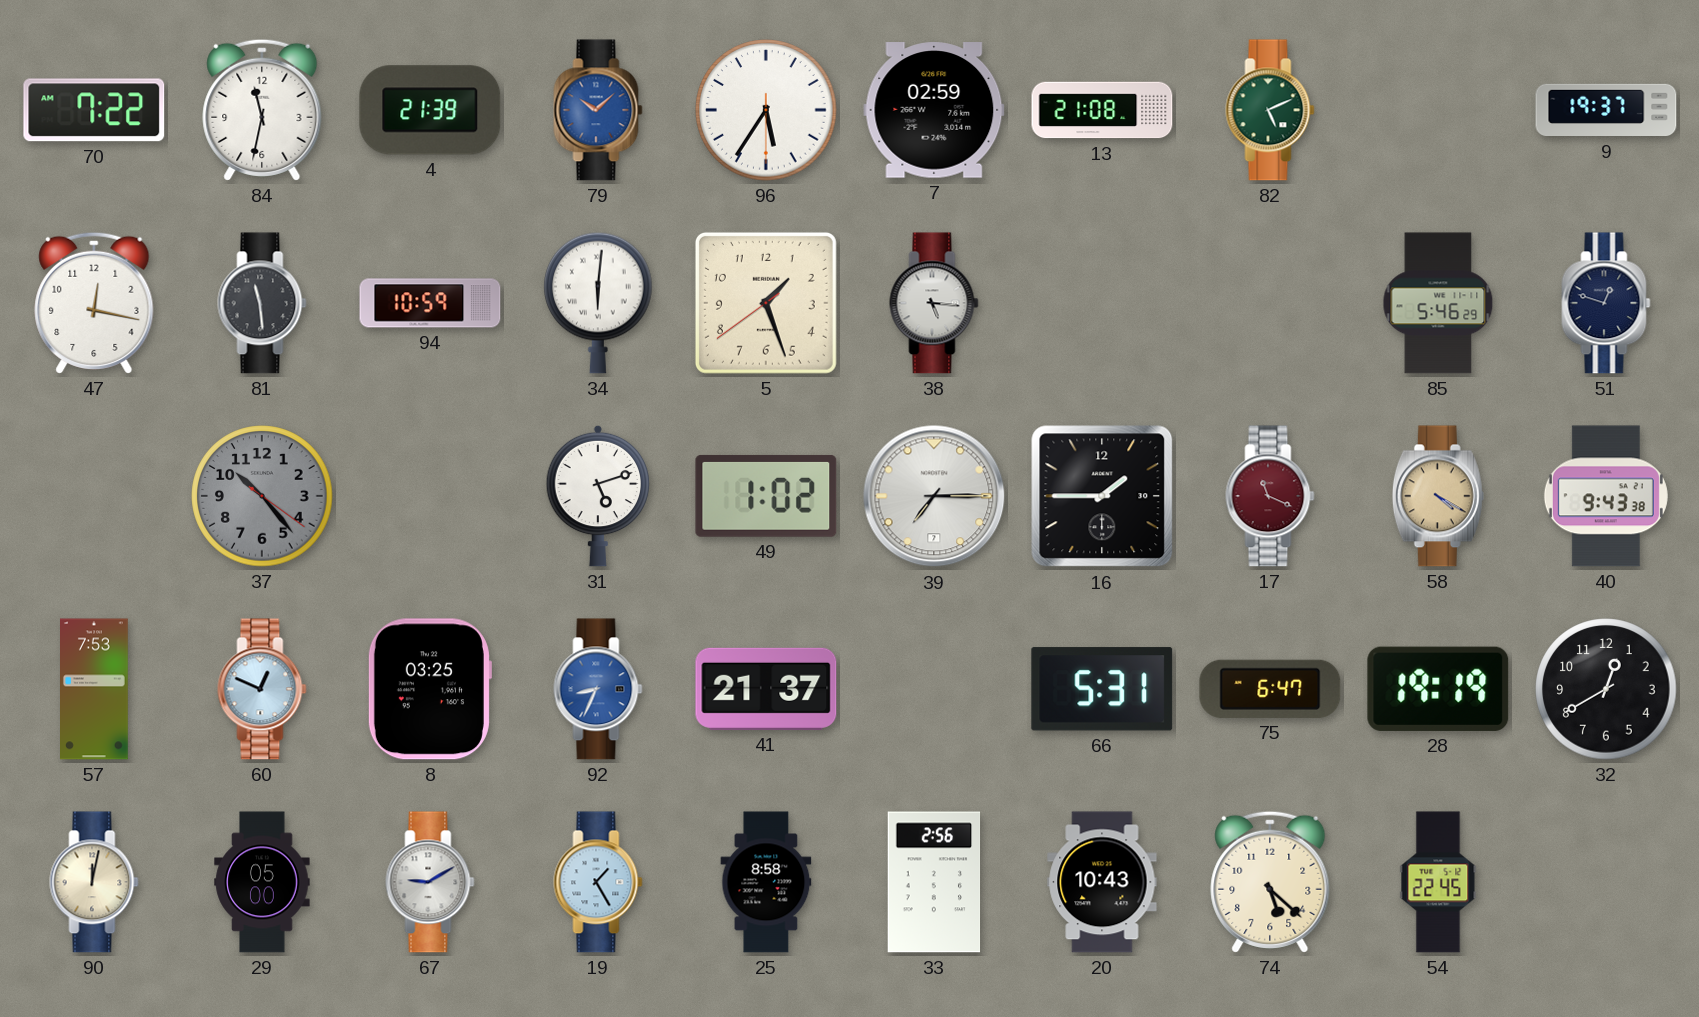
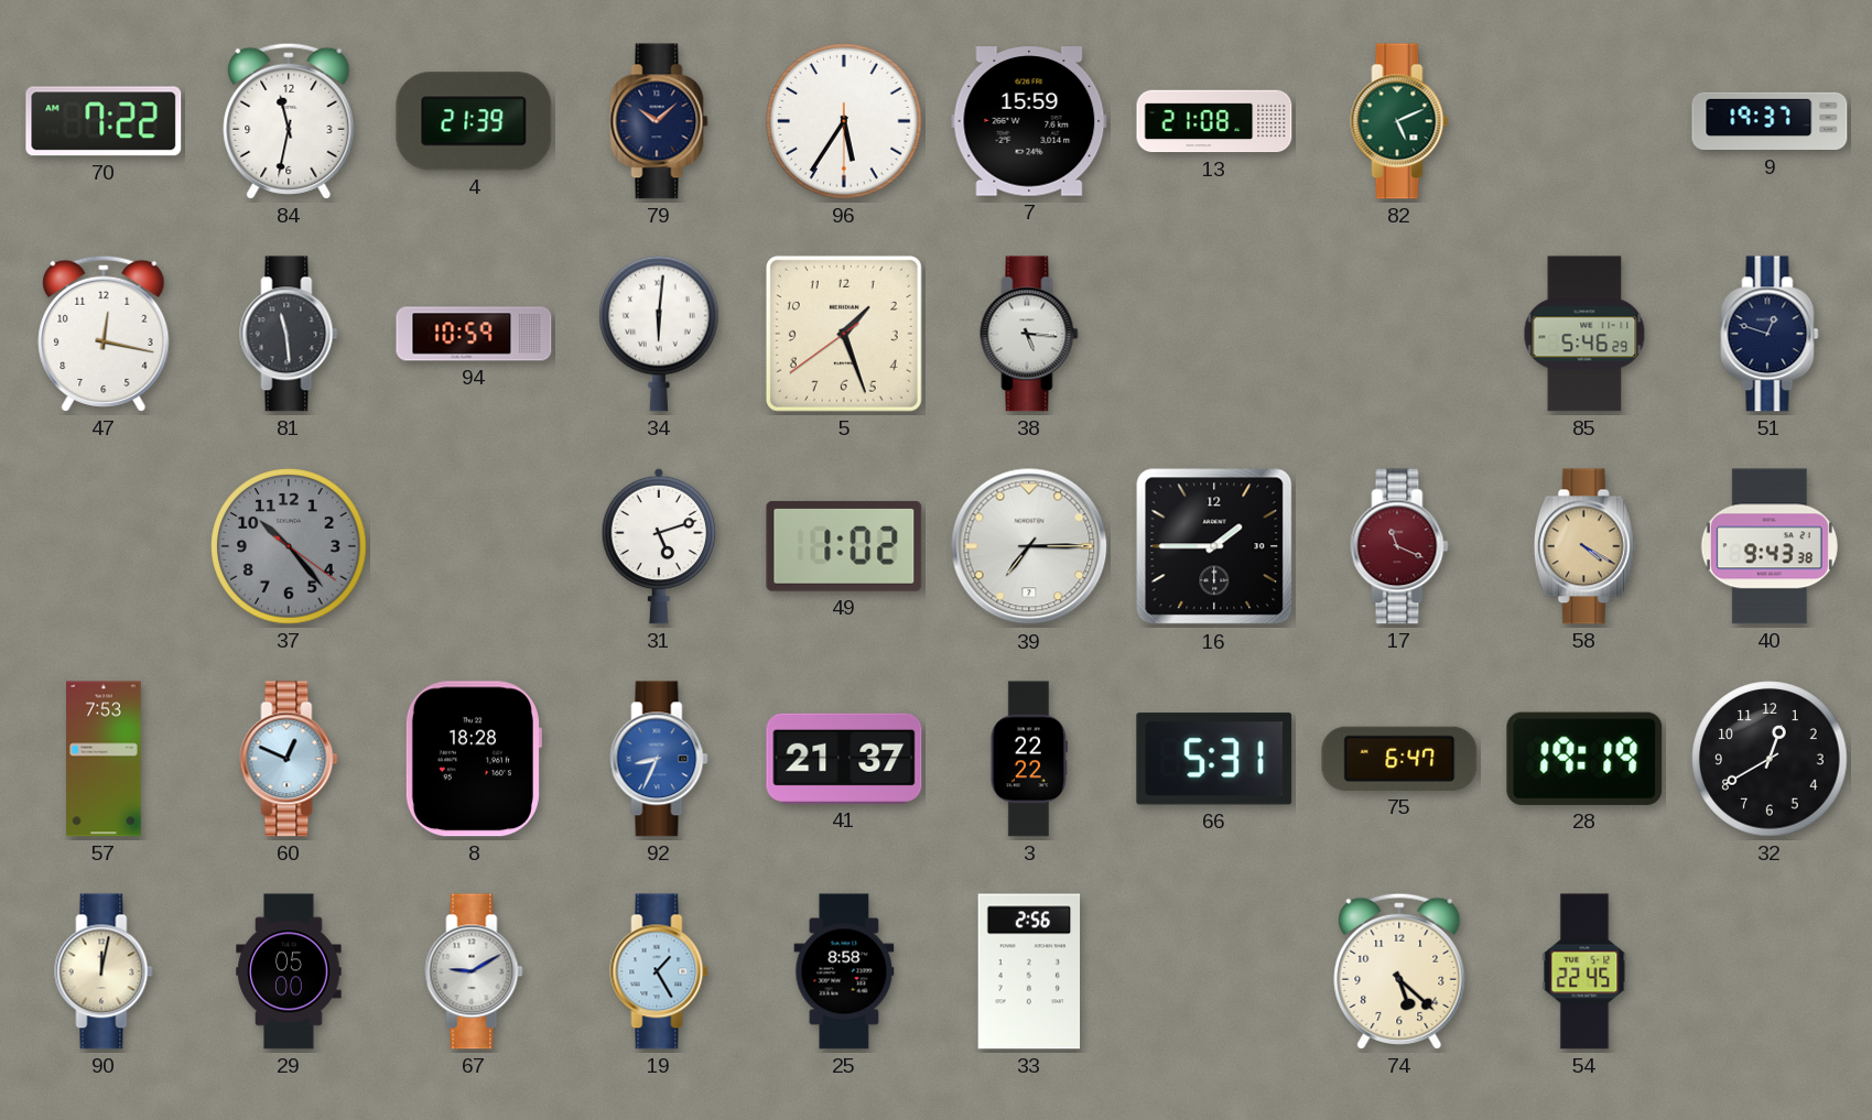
79 dial: blue -> navy
7: 02:59 -> 15:59
8: 03:25 -> 18:28
3: none -> 22:22
20: 10:43 -> none
